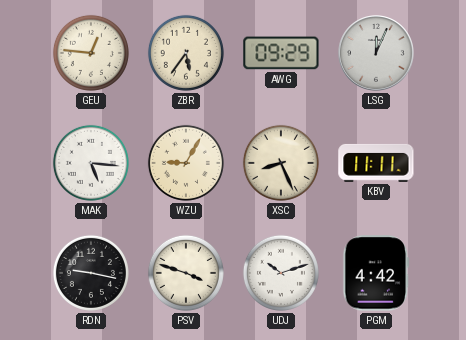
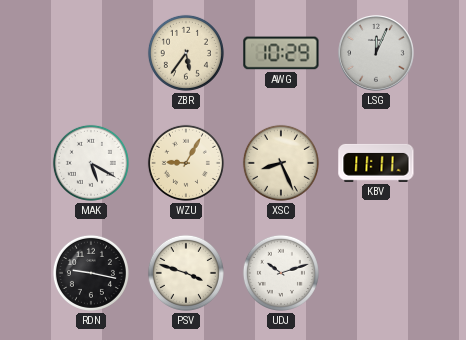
GEU: 12:46 -> none
AWG: 09:29 -> 10:29
MAK: 5:16 -> 5:20
PGM: 4:42 -> none
